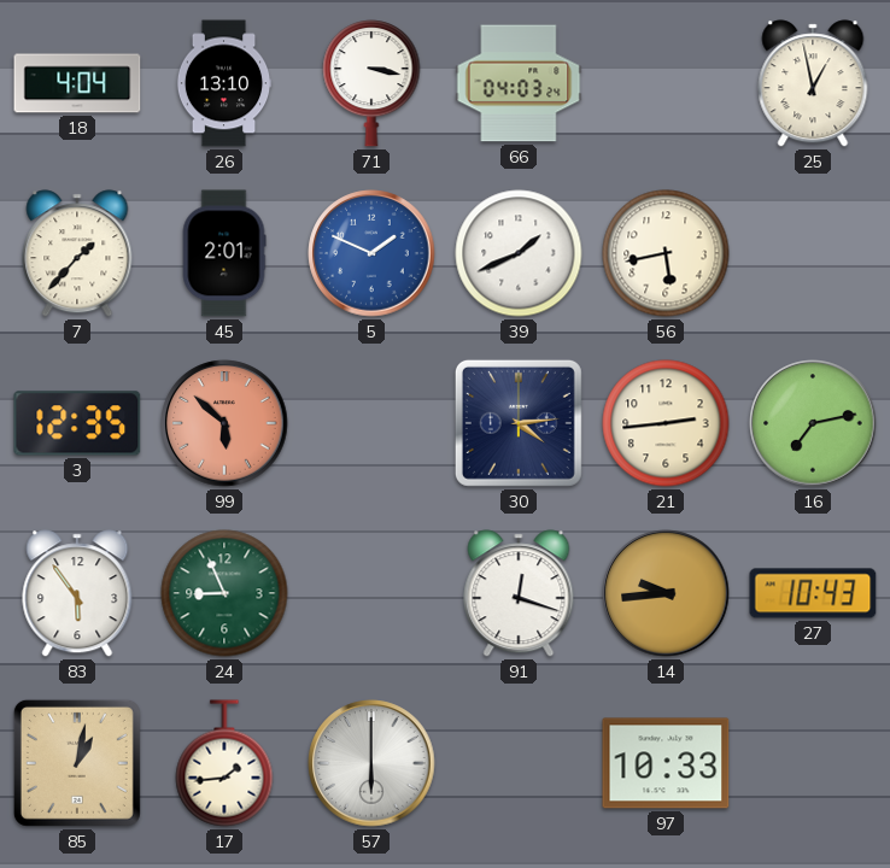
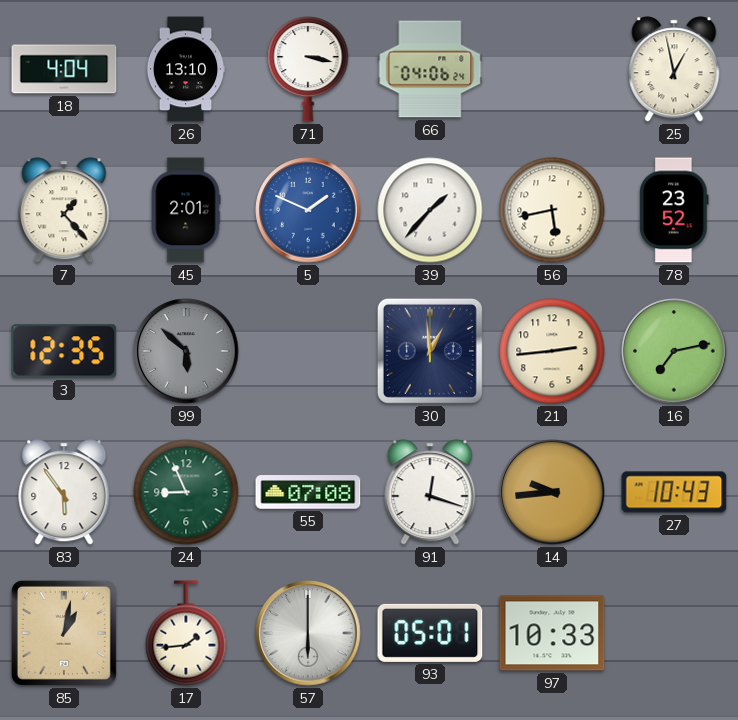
66: 04:03 -> 04:06
7: 1:37 -> 1:23
39: 1:41 -> 1:37
78: none -> 23:52
99 dial: salmon -> grey
30: 4:14 -> 12:59
55: none -> 07:08
93: none -> 05:01
